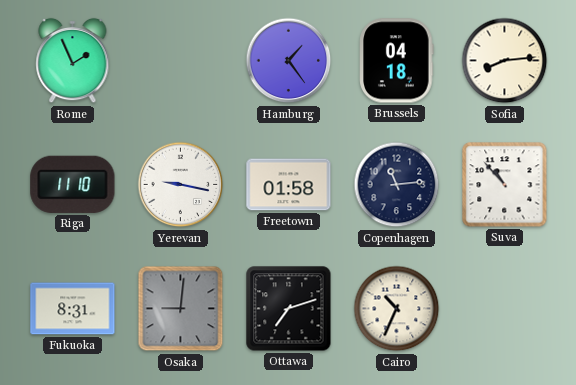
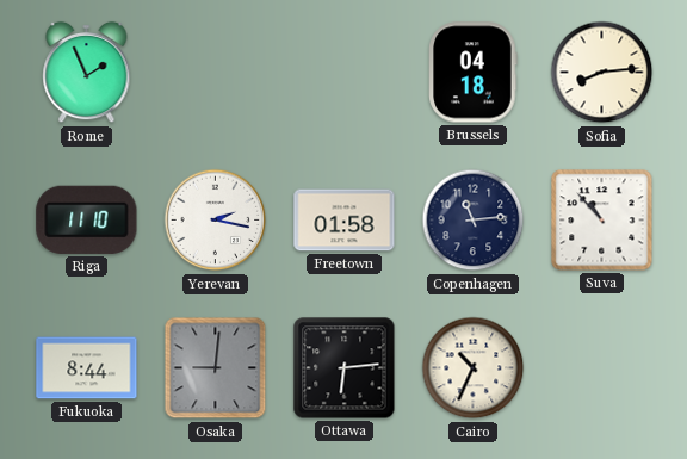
Hamburg: 1:24 -> none
Yerevan: 9:17 -> 2:17
Fukuoka: 8:31 -> 8:44
Ottawa: 7:12 -> 6:14
